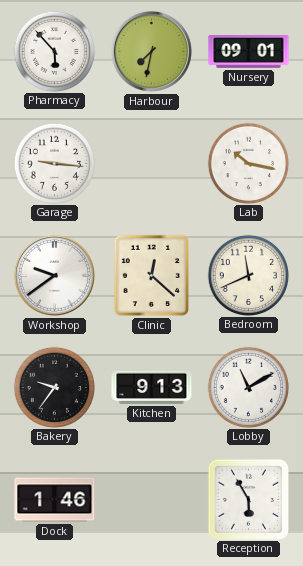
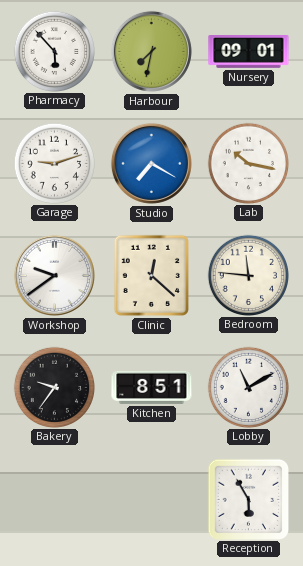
Garage: 9:16 -> 9:12
Studio: none -> 7:20
Bedroom: 11:41 -> 11:46
Kitchen: 9:13 -> 8:51
Dock: 1:46 -> none
